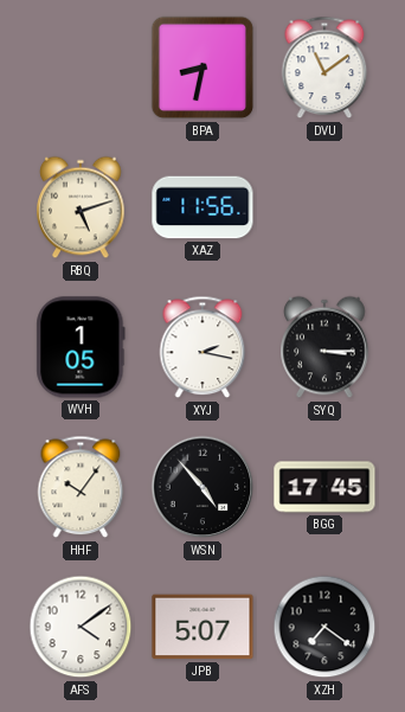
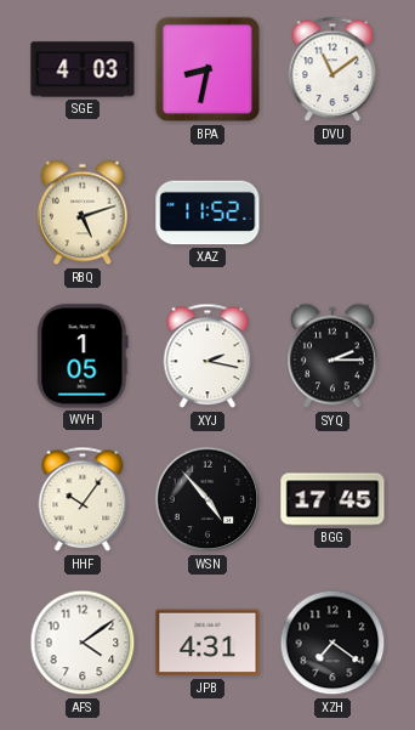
SGE: none -> 4:03
XAZ: 11:56 -> 11:52
SYQ: 3:15 -> 2:15
JPB: 5:07 -> 4:31
